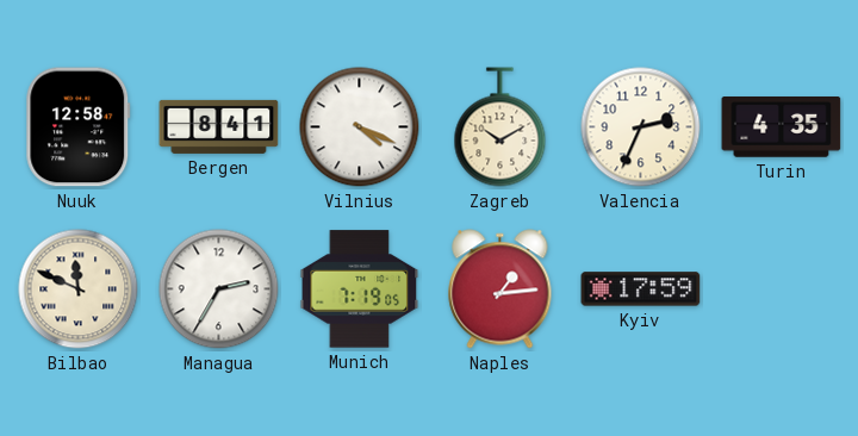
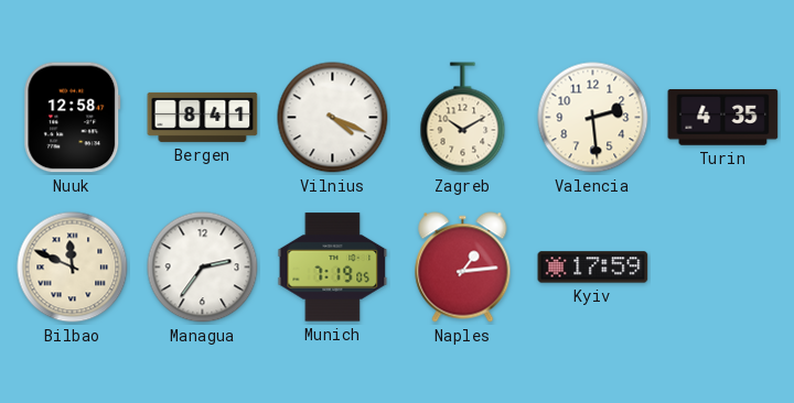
Valencia: 2:34 -> 2:29
Managua: 2:35 -> 2:36
